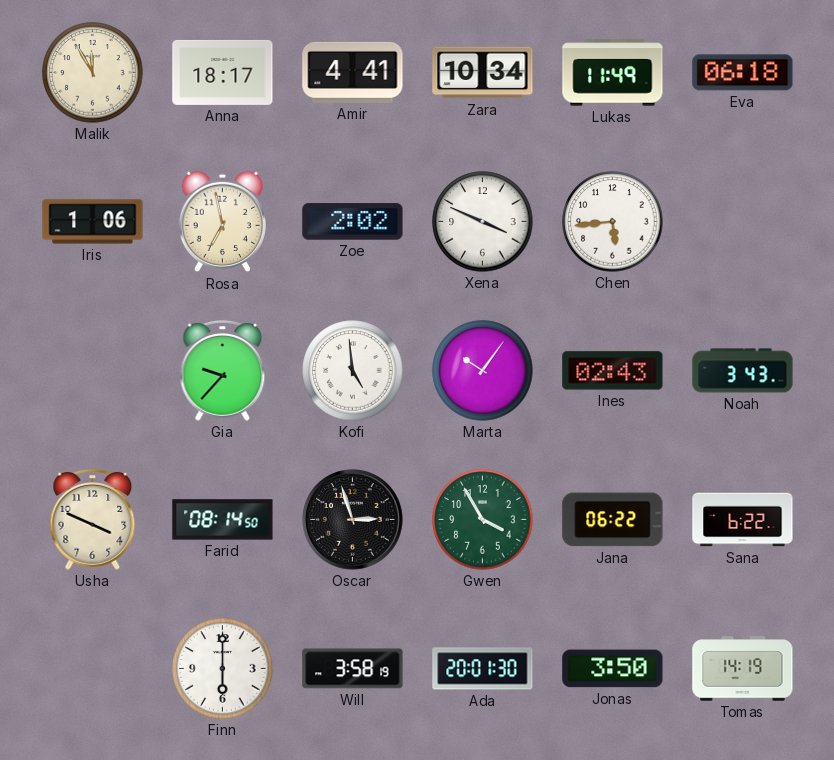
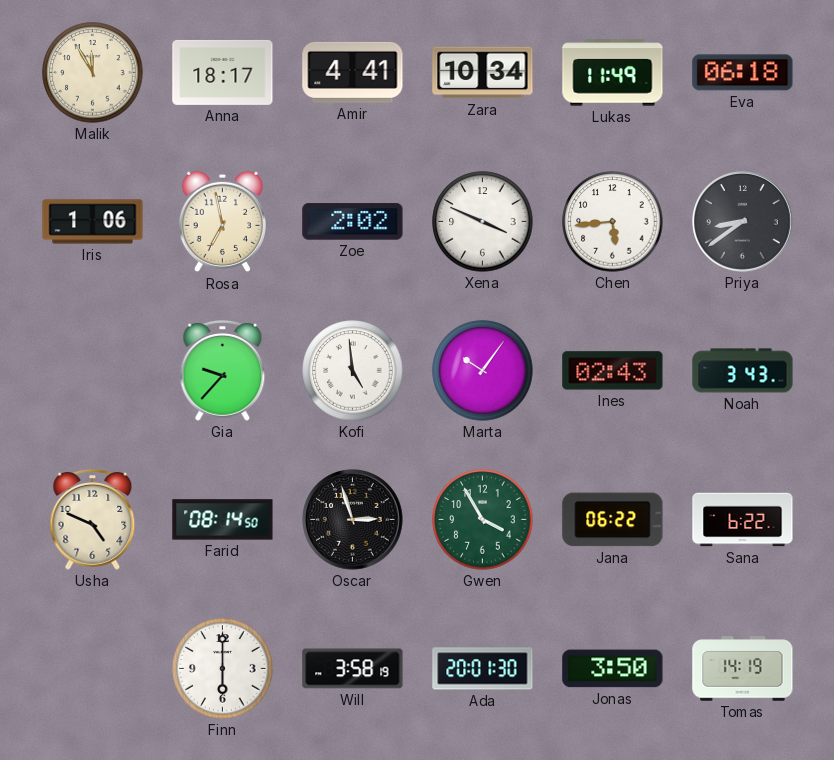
Priya: none -> 8:39
Usha: 3:49 -> 4:49
